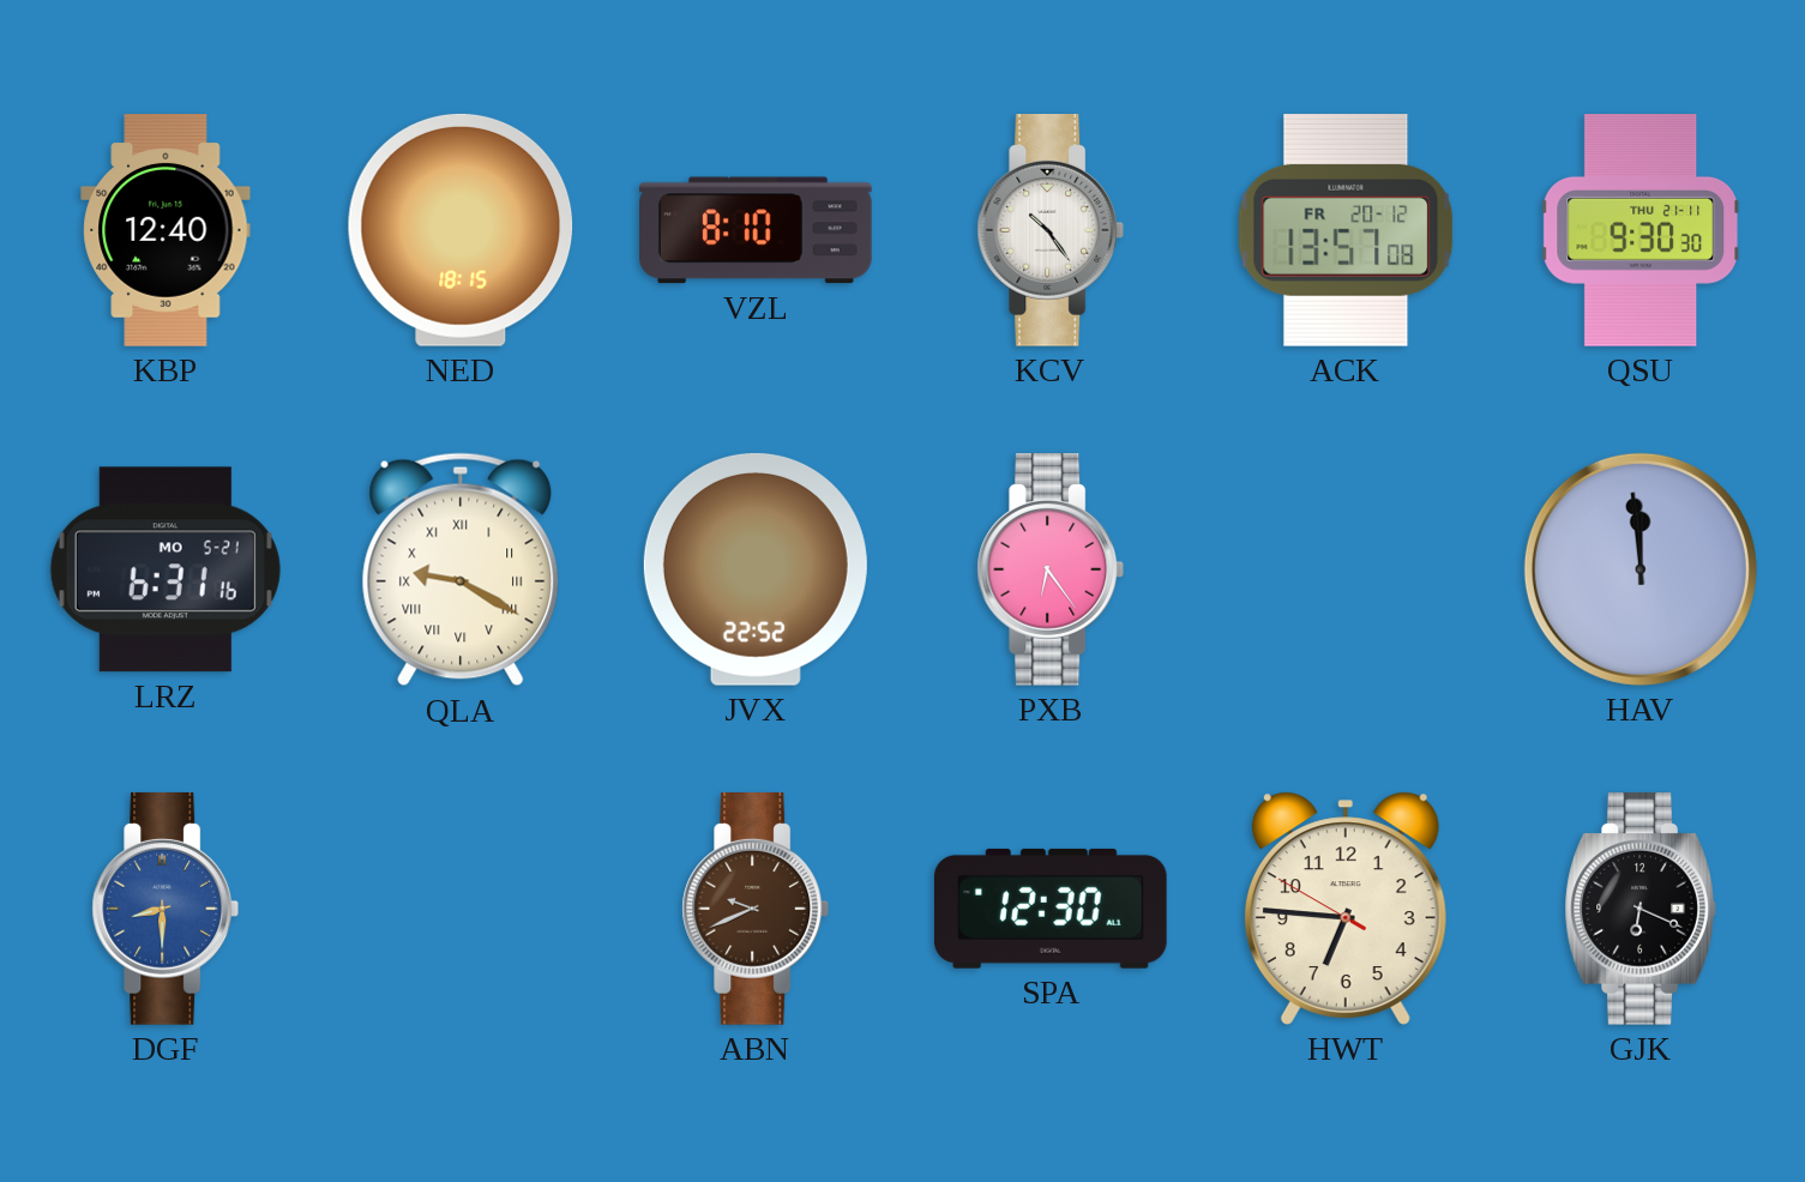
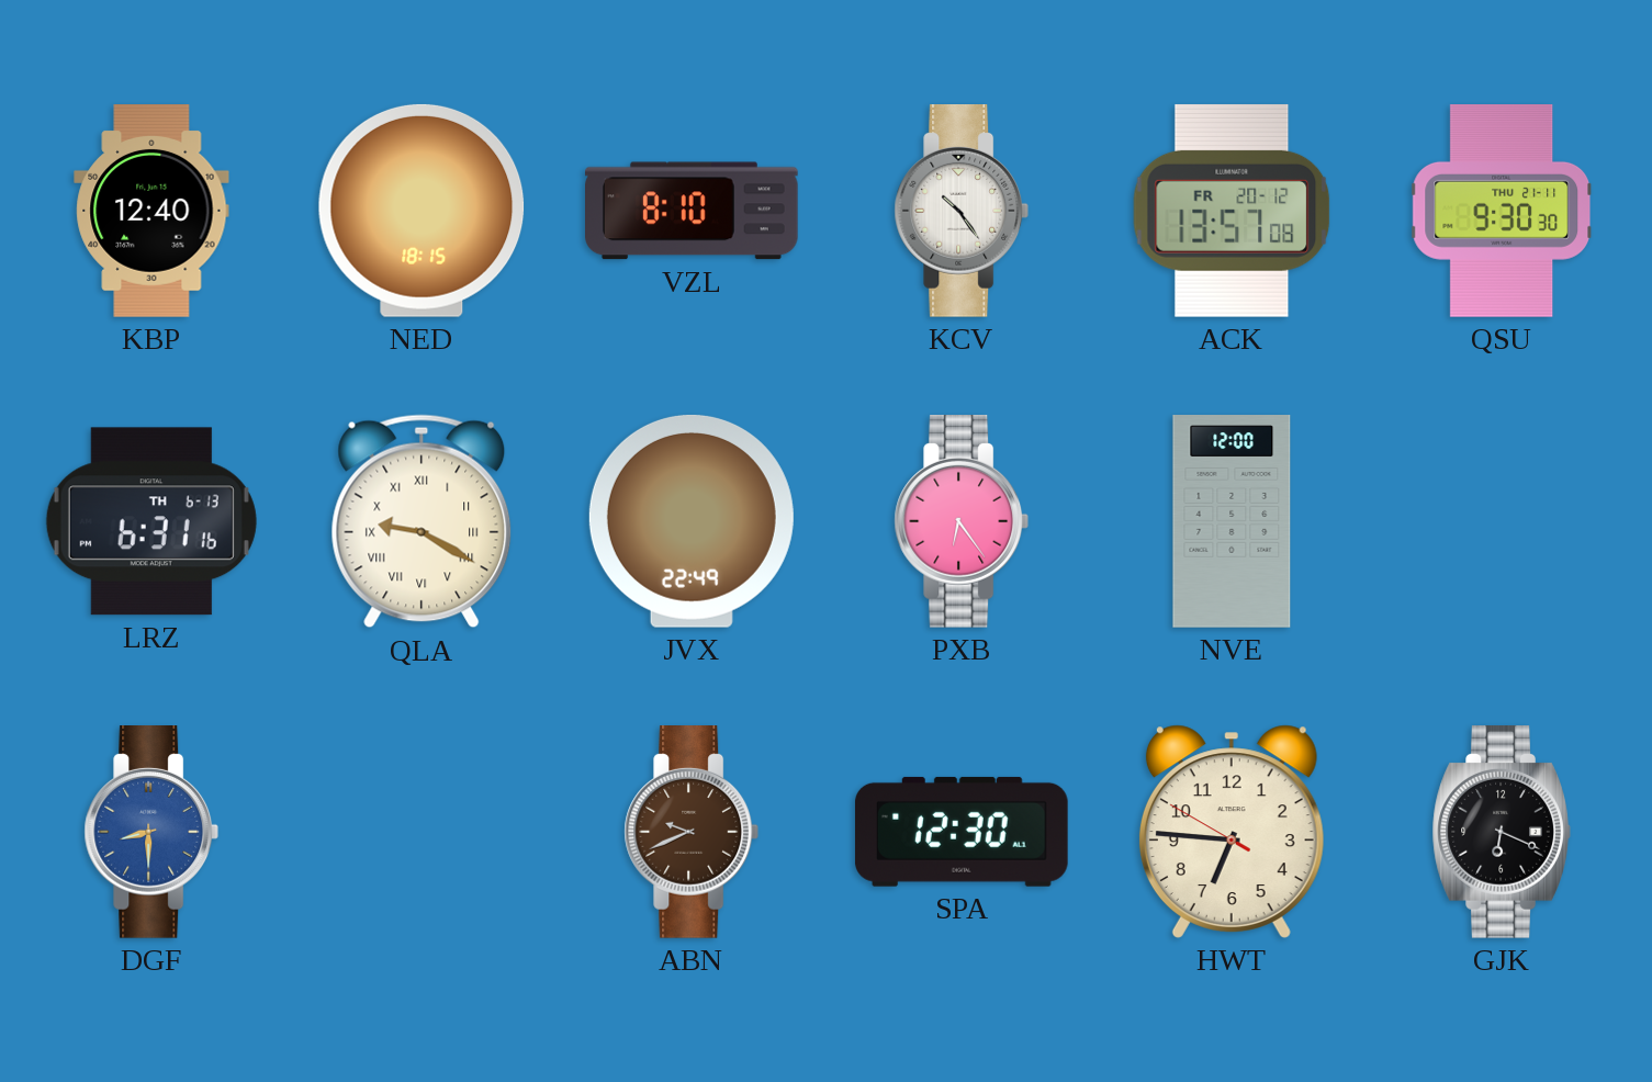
LRZ date: MO 5-21 -> TH 6-13
JVX: 22:52 -> 22:49
NVE: none -> 12:00
HAV: 11:59 -> none
